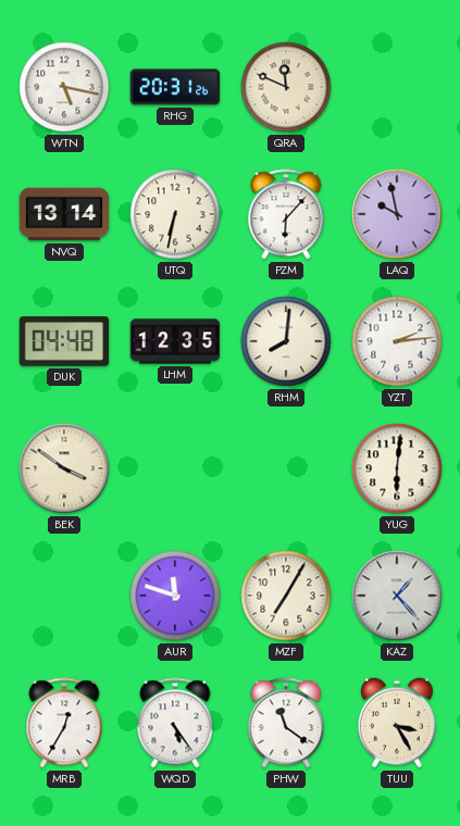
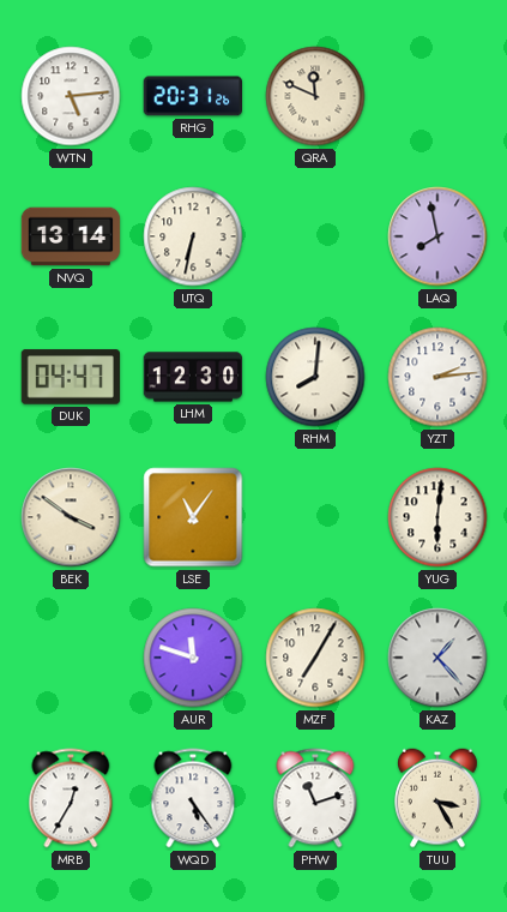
WTN: 5:17 -> 5:14
PZM: 6:07 -> none
LAQ: 9:58 -> 7:58
DUK: 04:48 -> 04:47
LHM: 12:35 -> 12:30
LSE: none -> 11:06
PHW: 11:21 -> 11:12
